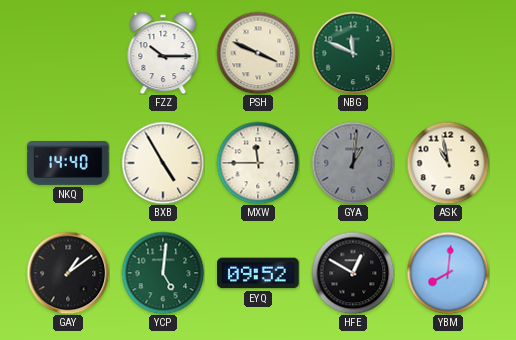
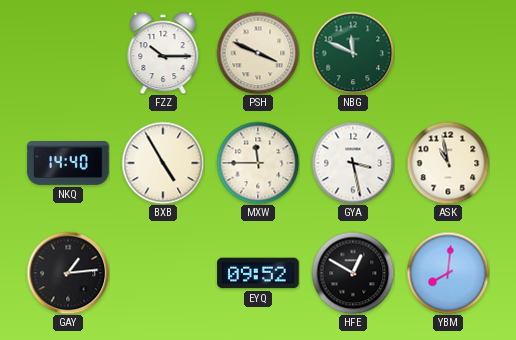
GYA: 1:01 -> 3:28
GYA dial: grey -> white
GAY: 1:09 -> 1:14
YCP: 5:01 -> none
